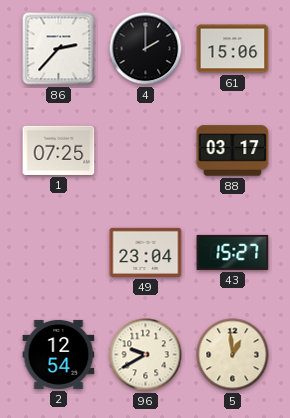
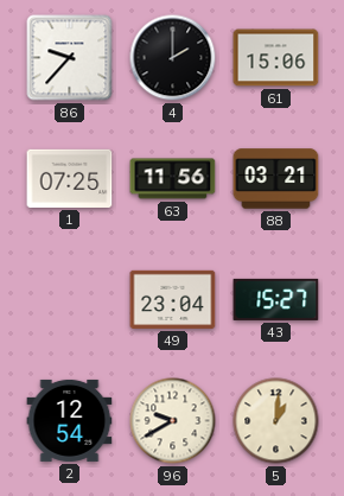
86: 2:37 -> 9:37
63: none -> 11:56
88: 03:17 -> 03:21
5: 12:59 -> 1:01
